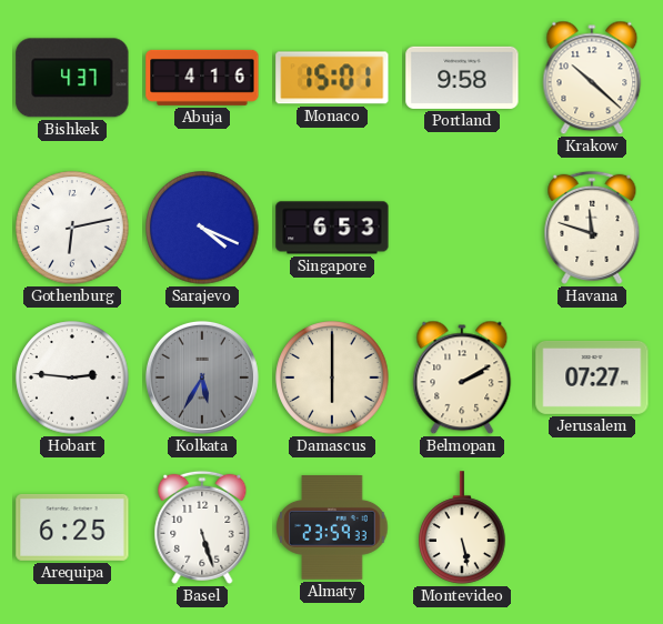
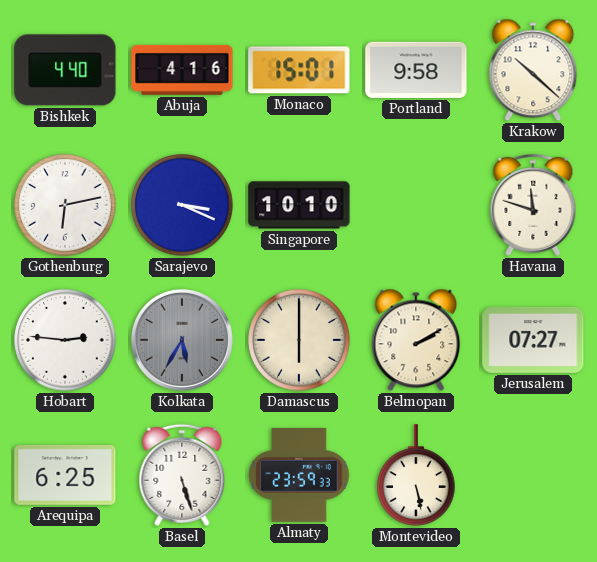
Bishkek: 4:37 -> 4:40
Sarajevo: 4:19 -> 3:19
Singapore: 6:53 -> 10:10
